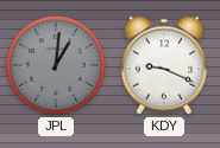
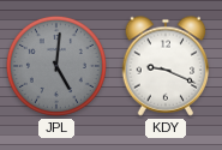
JPL: 1:01 -> 5:01
